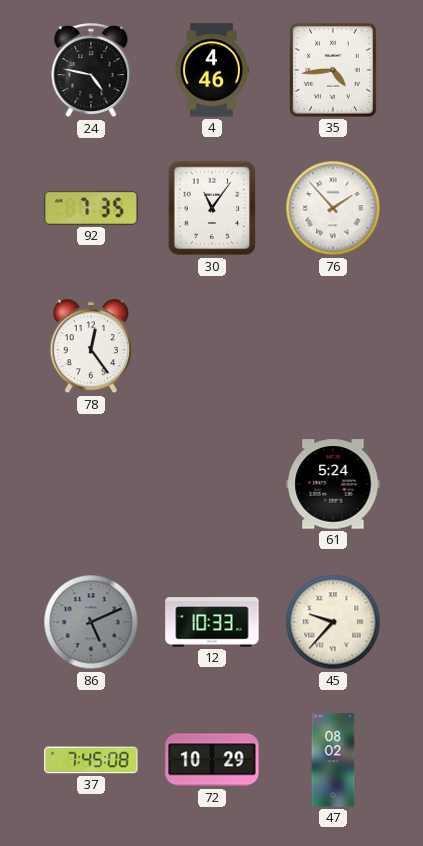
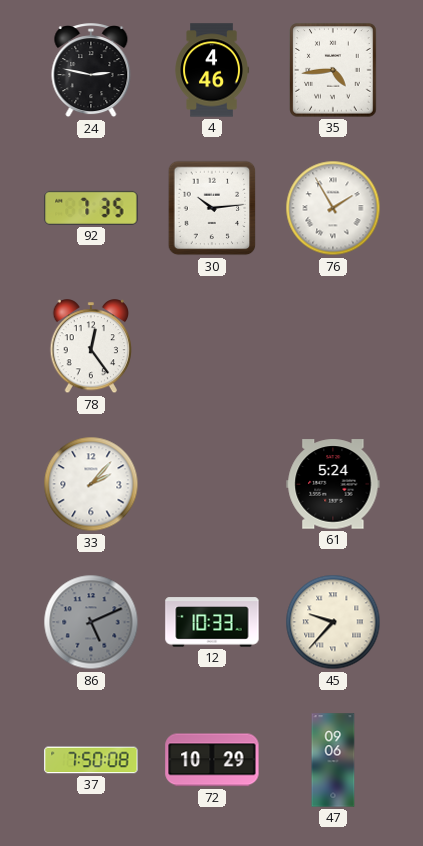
24: 4:47 -> 2:47
30: 11:06 -> 10:14
76: 1:53 -> 1:55
33: none -> 2:07
37: 7:45 -> 7:50
47: 08:02 -> 09:06
